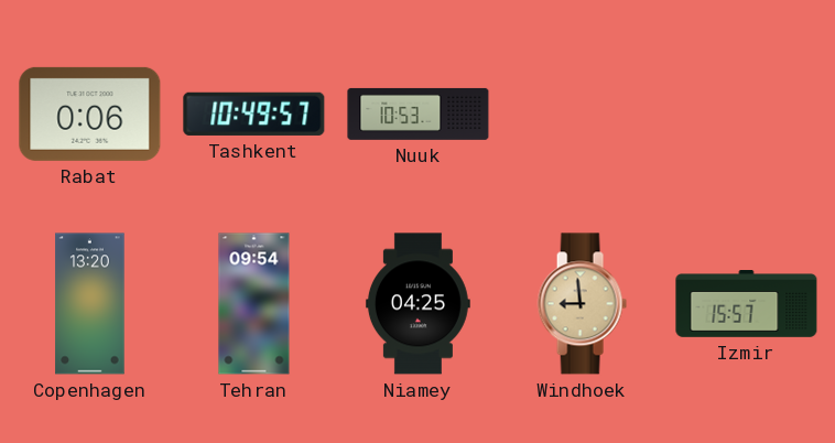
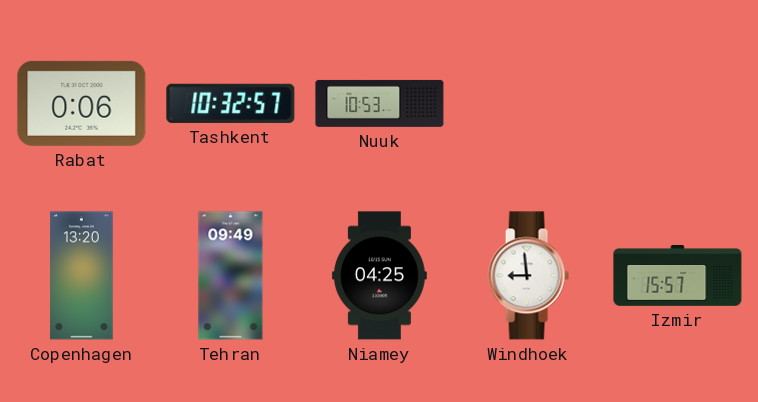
Tashkent: 10:49 -> 10:32
Tehran: 09:54 -> 09:49
Windhoek dial: champagne -> white
